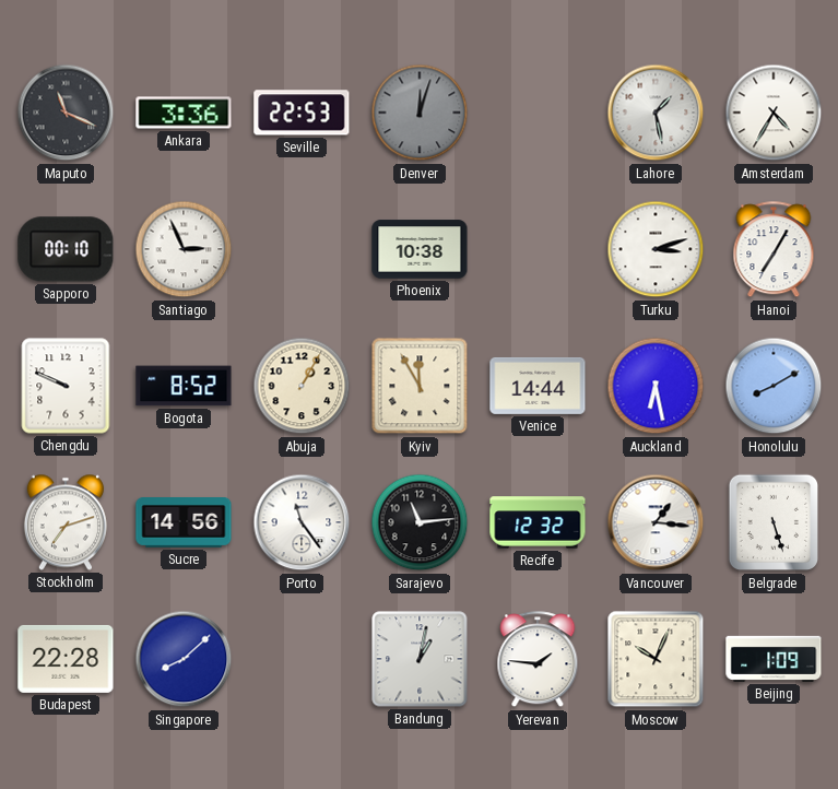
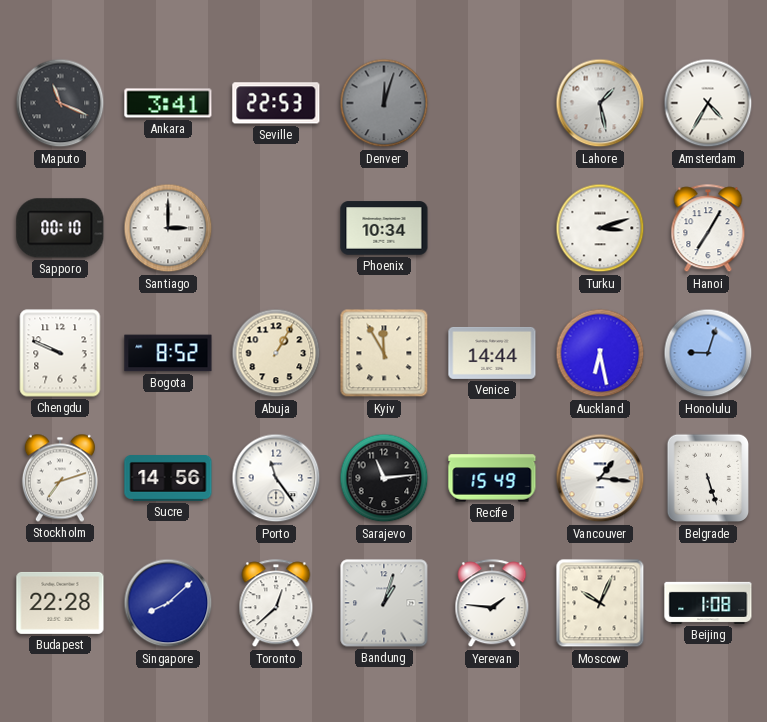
Ankara: 3:36 -> 3:41
Santiago: 2:56 -> 3:00
Phoenix: 10:38 -> 10:34
Honolulu: 8:10 -> 9:03
Recife: 12:32 -> 15:49
Toronto: none -> 12:38
Bandung: 1:02 -> 1:03
Beijing: 1:09 -> 1:08
